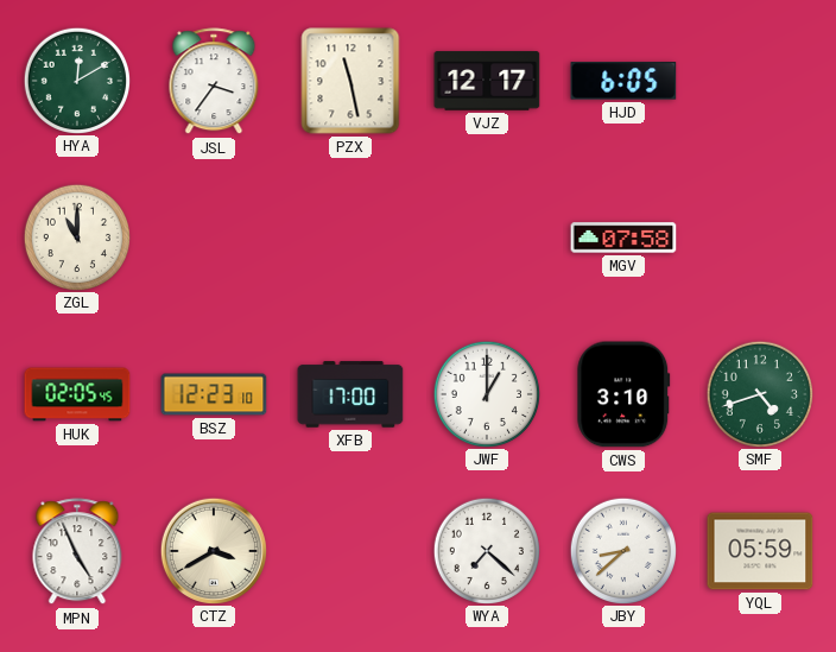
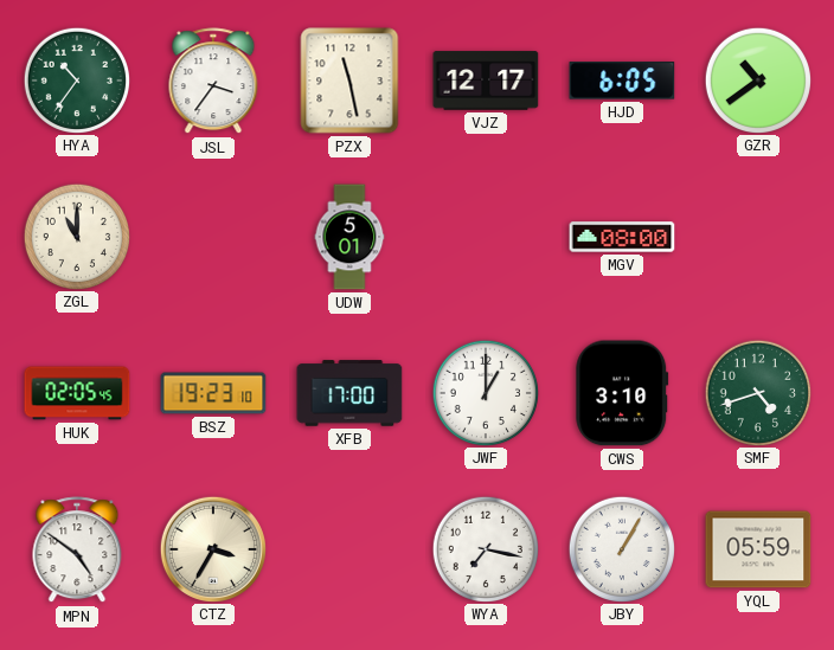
HYA: 12:10 -> 10:36
GZR: none -> 10:39
UDW: none -> 5:01
MGV: 07:58 -> 08:00
BSZ: 12:23 -> 19:23
MPN: 4:56 -> 4:51
CTZ: 3:40 -> 3:35
WYA: 7:22 -> 7:17
JBY: 8:38 -> 1:05
